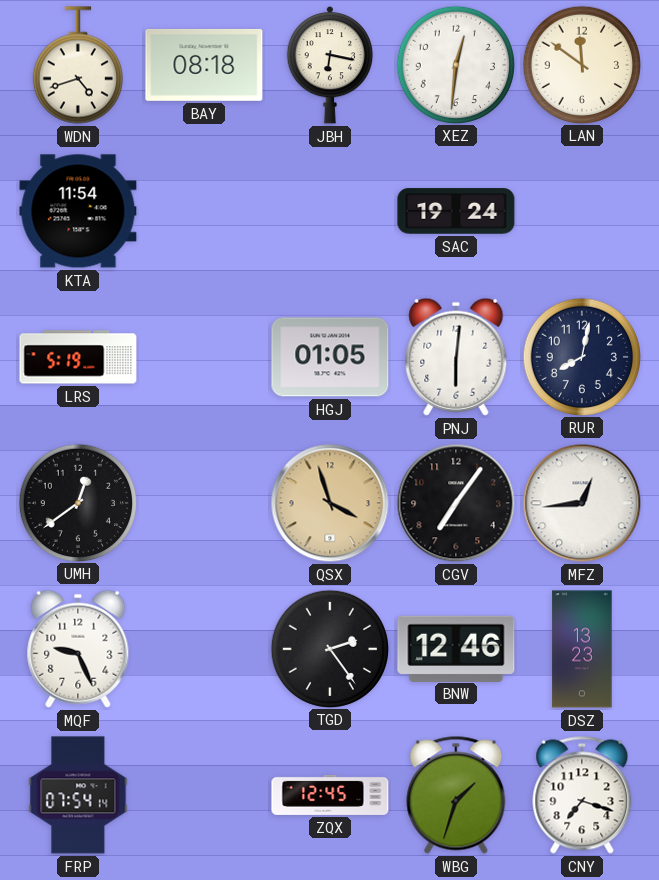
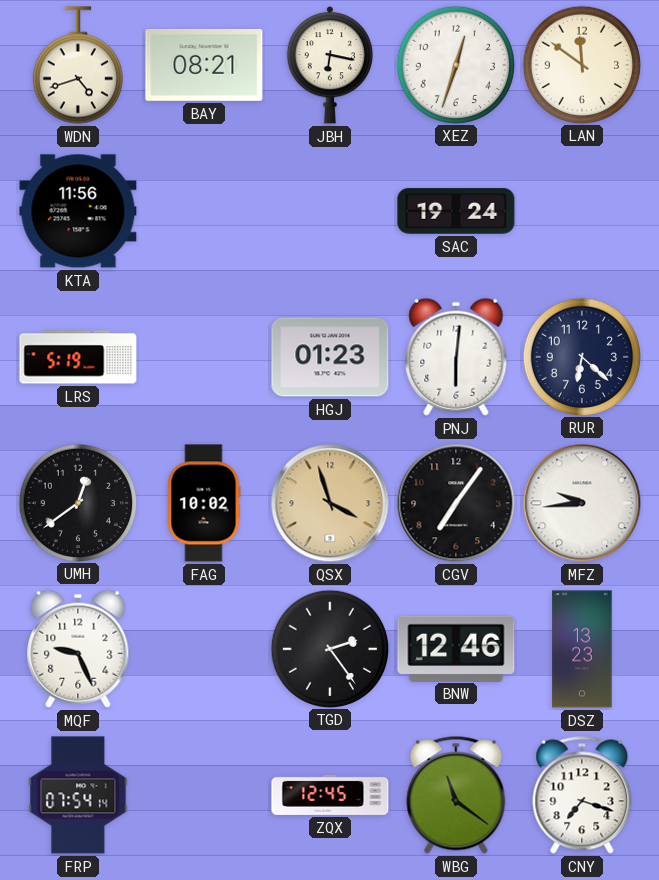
BAY: 08:18 -> 08:21
XEZ: 12:31 -> 12:33
KTA: 11:54 -> 11:56
HGJ: 01:05 -> 01:23
RUR: 8:02 -> 6:22
FAG: none -> 10:02
MFZ: 12:44 -> 9:44
WBG: 1:33 -> 11:21
